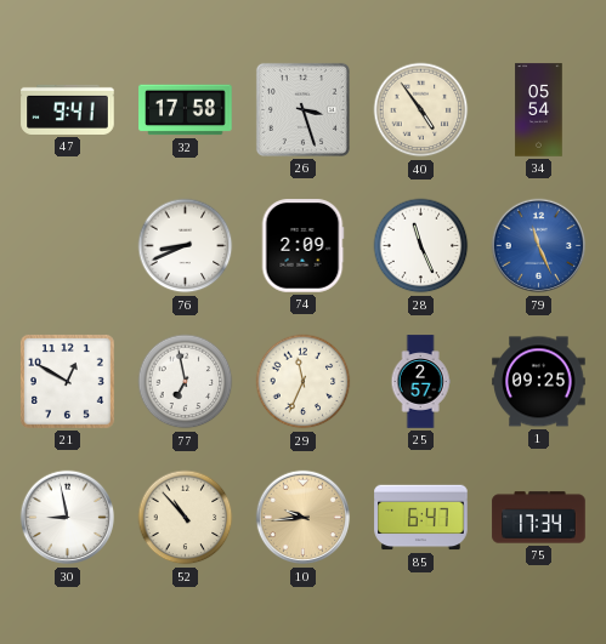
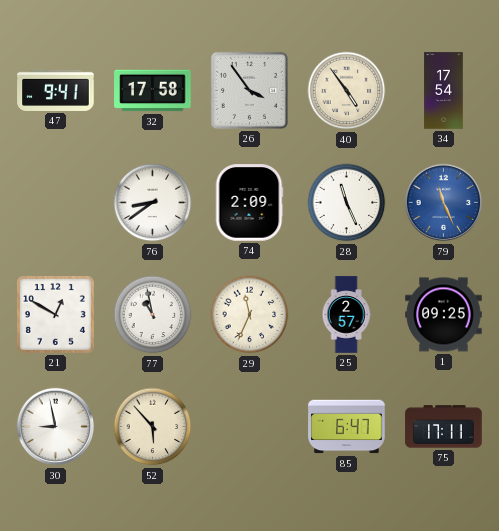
26: 3:27 -> 3:54
34: 05:54 -> 17:54
76: 8:41 -> 8:39
77: 6:58 -> 10:58
52: 10:53 -> 5:53
10: 9:44 -> none
75: 17:34 -> 17:11
